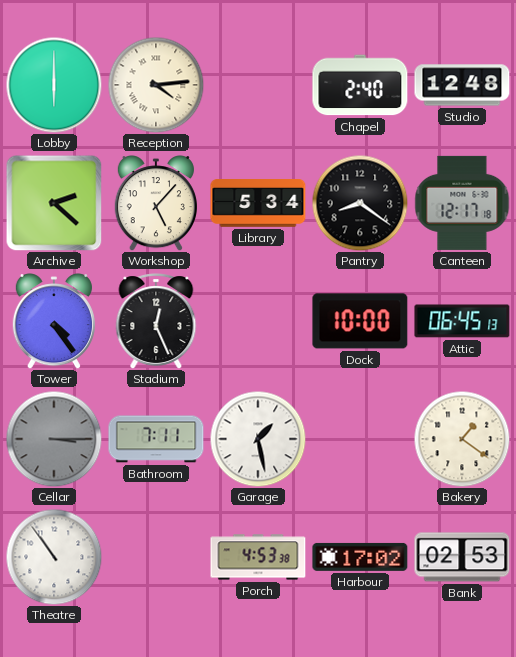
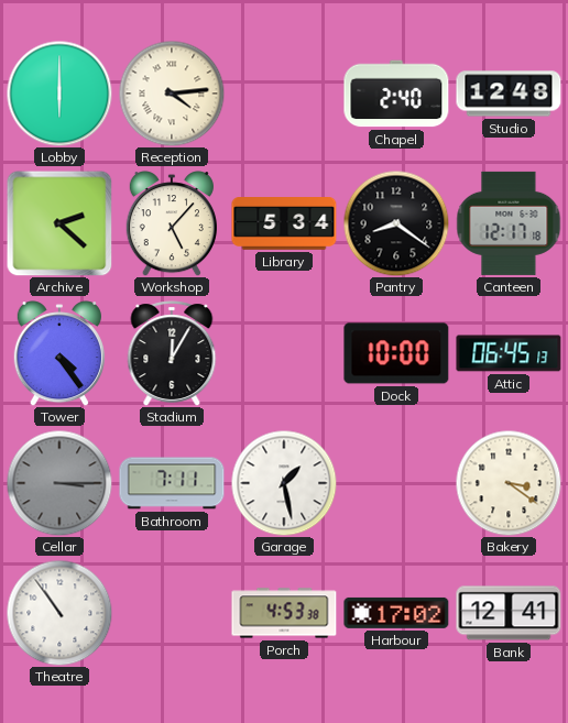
Stadium: 12:26 -> 12:05
Bakery: 1:21 -> 3:21
Bank: 02:53 -> 12:41
